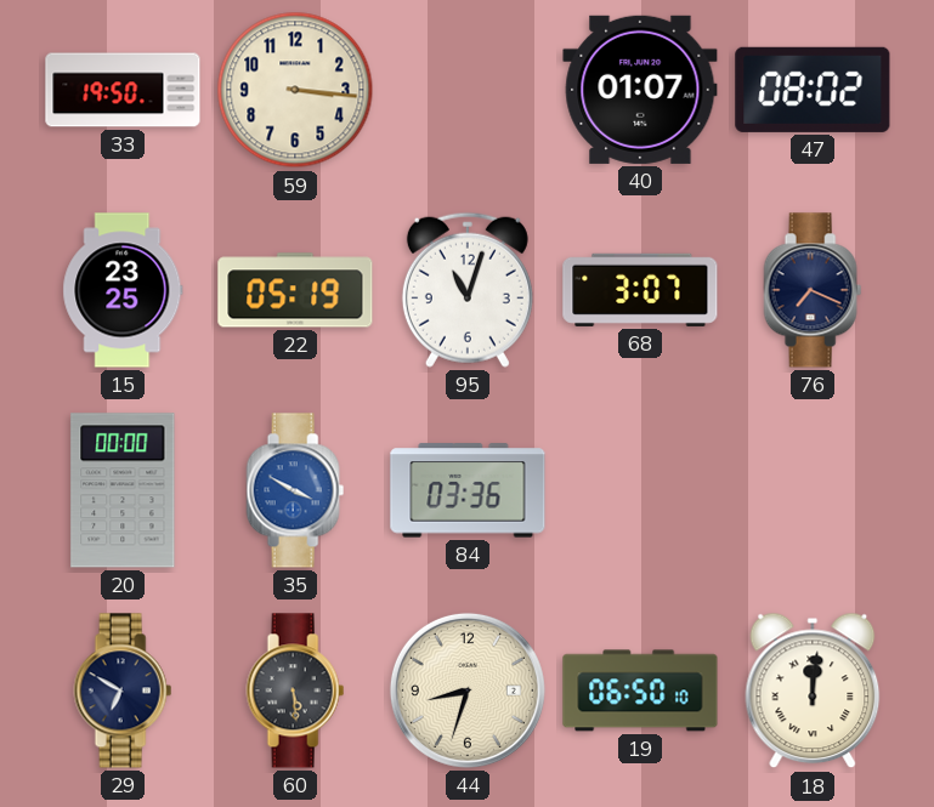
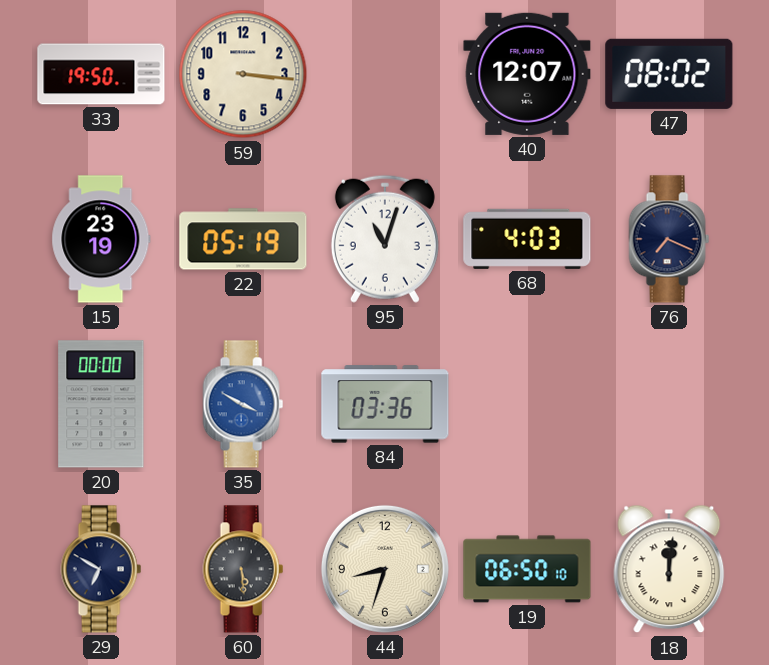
40: 01:07 -> 12:07
15: 23:25 -> 23:19
68: 3:07 -> 4:03
